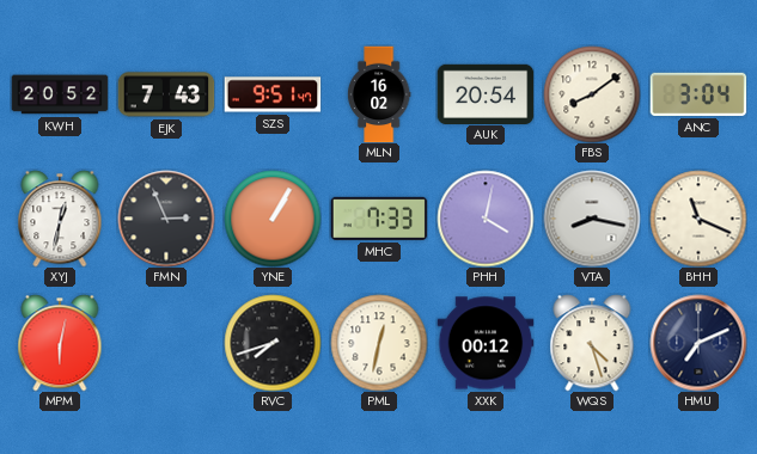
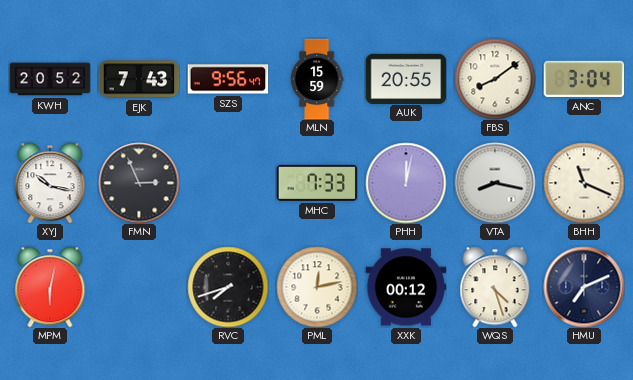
SZS: 9:51 -> 9:56
MLN: 16:02 -> 15:59
AUK: 20:54 -> 20:55
XYJ: 12:32 -> 10:17
YNE: 1:05 -> none
PHH: 4:02 -> 12:02
PML: 12:32 -> 12:13
